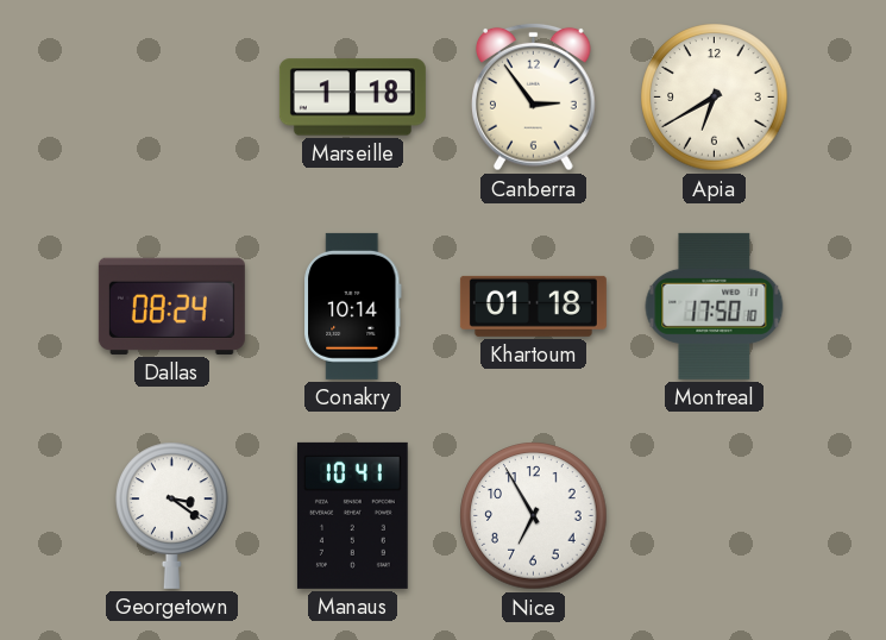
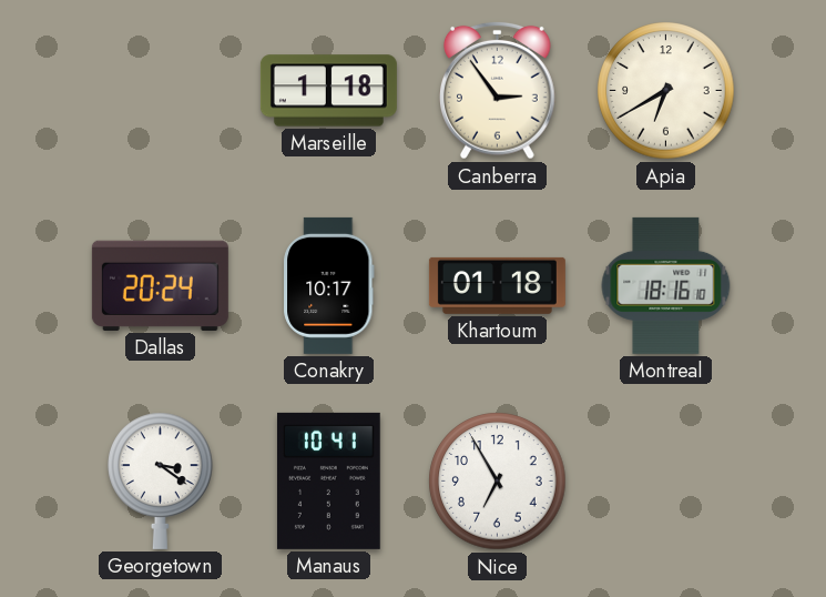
Dallas: 08:24 -> 20:24
Conakry: 10:14 -> 10:17
Montreal: 17:50 -> 18:16
